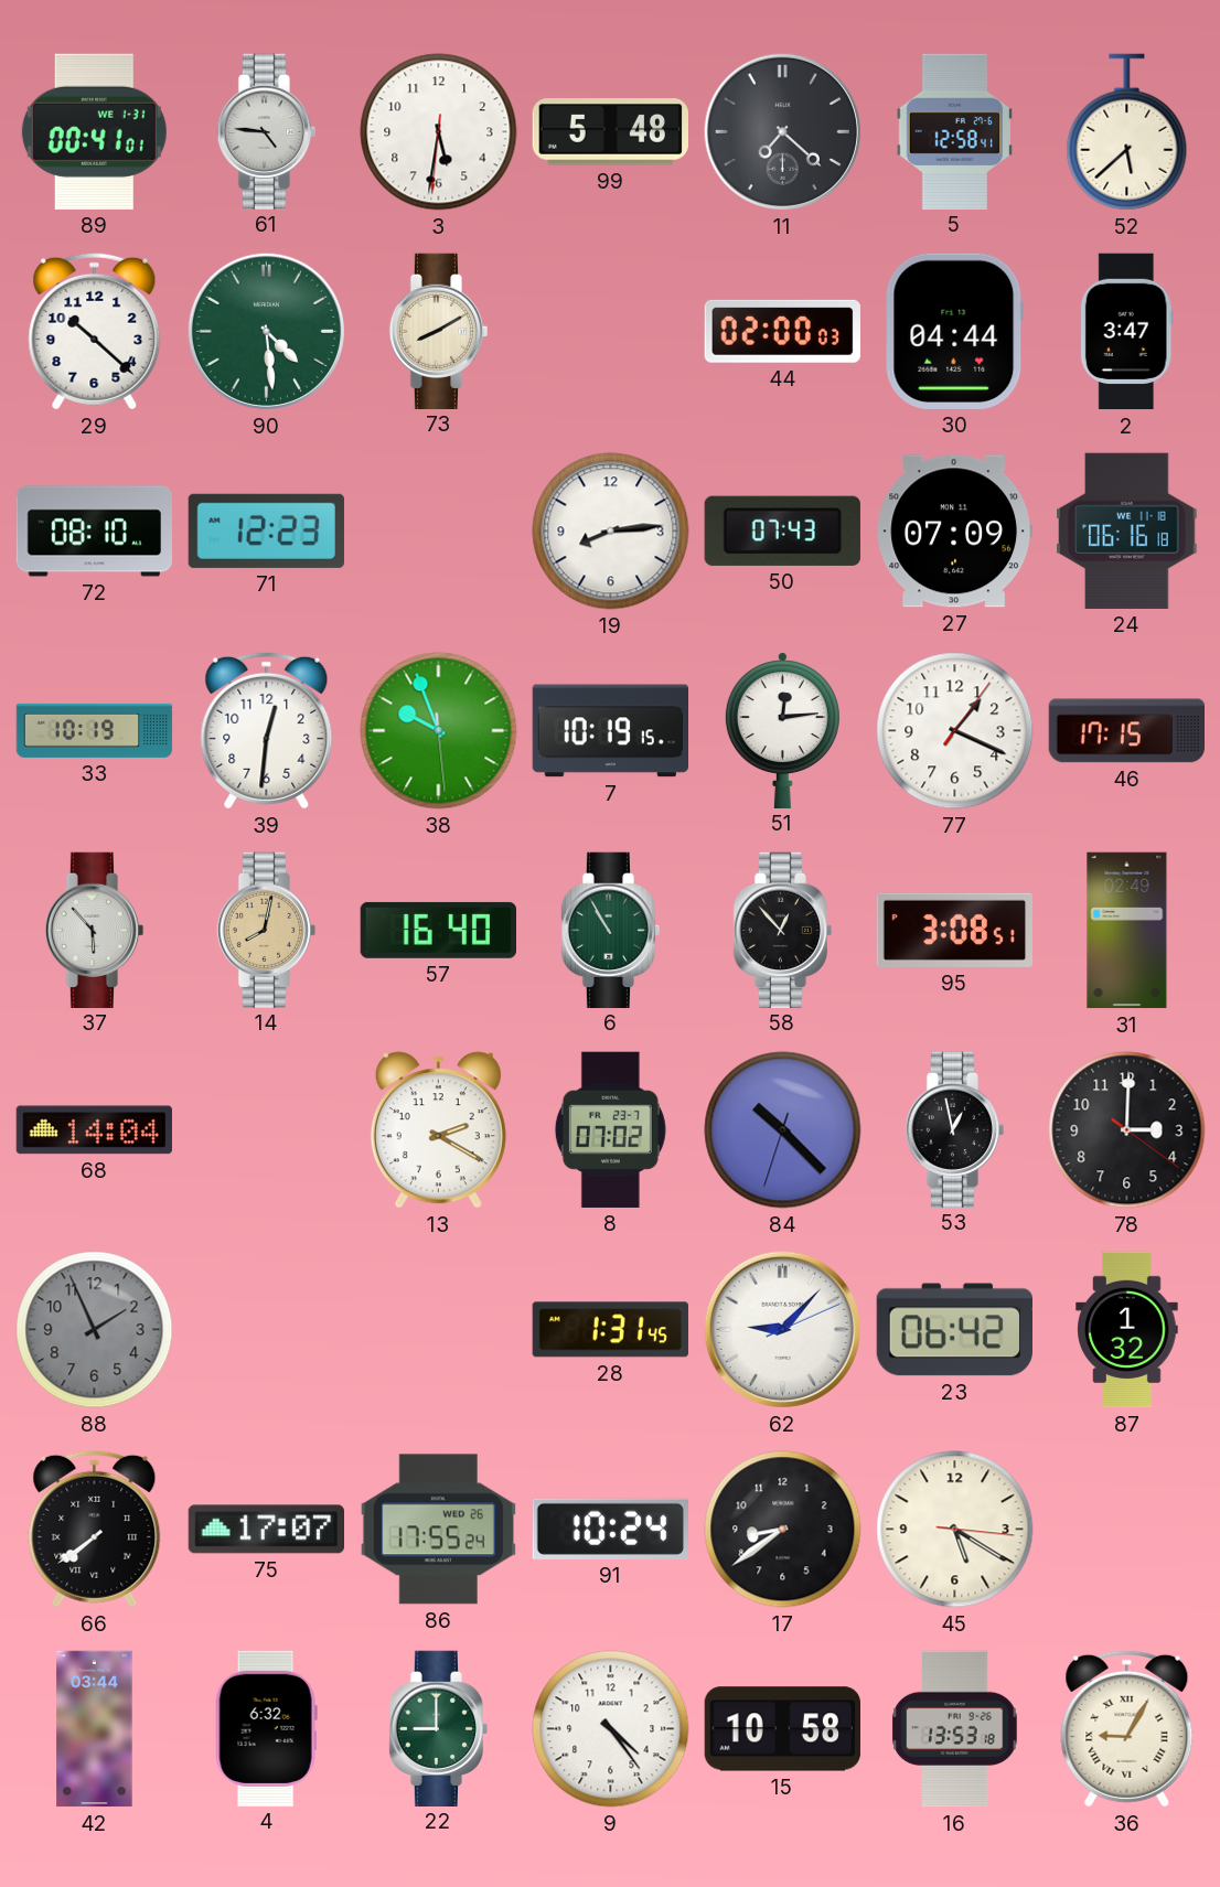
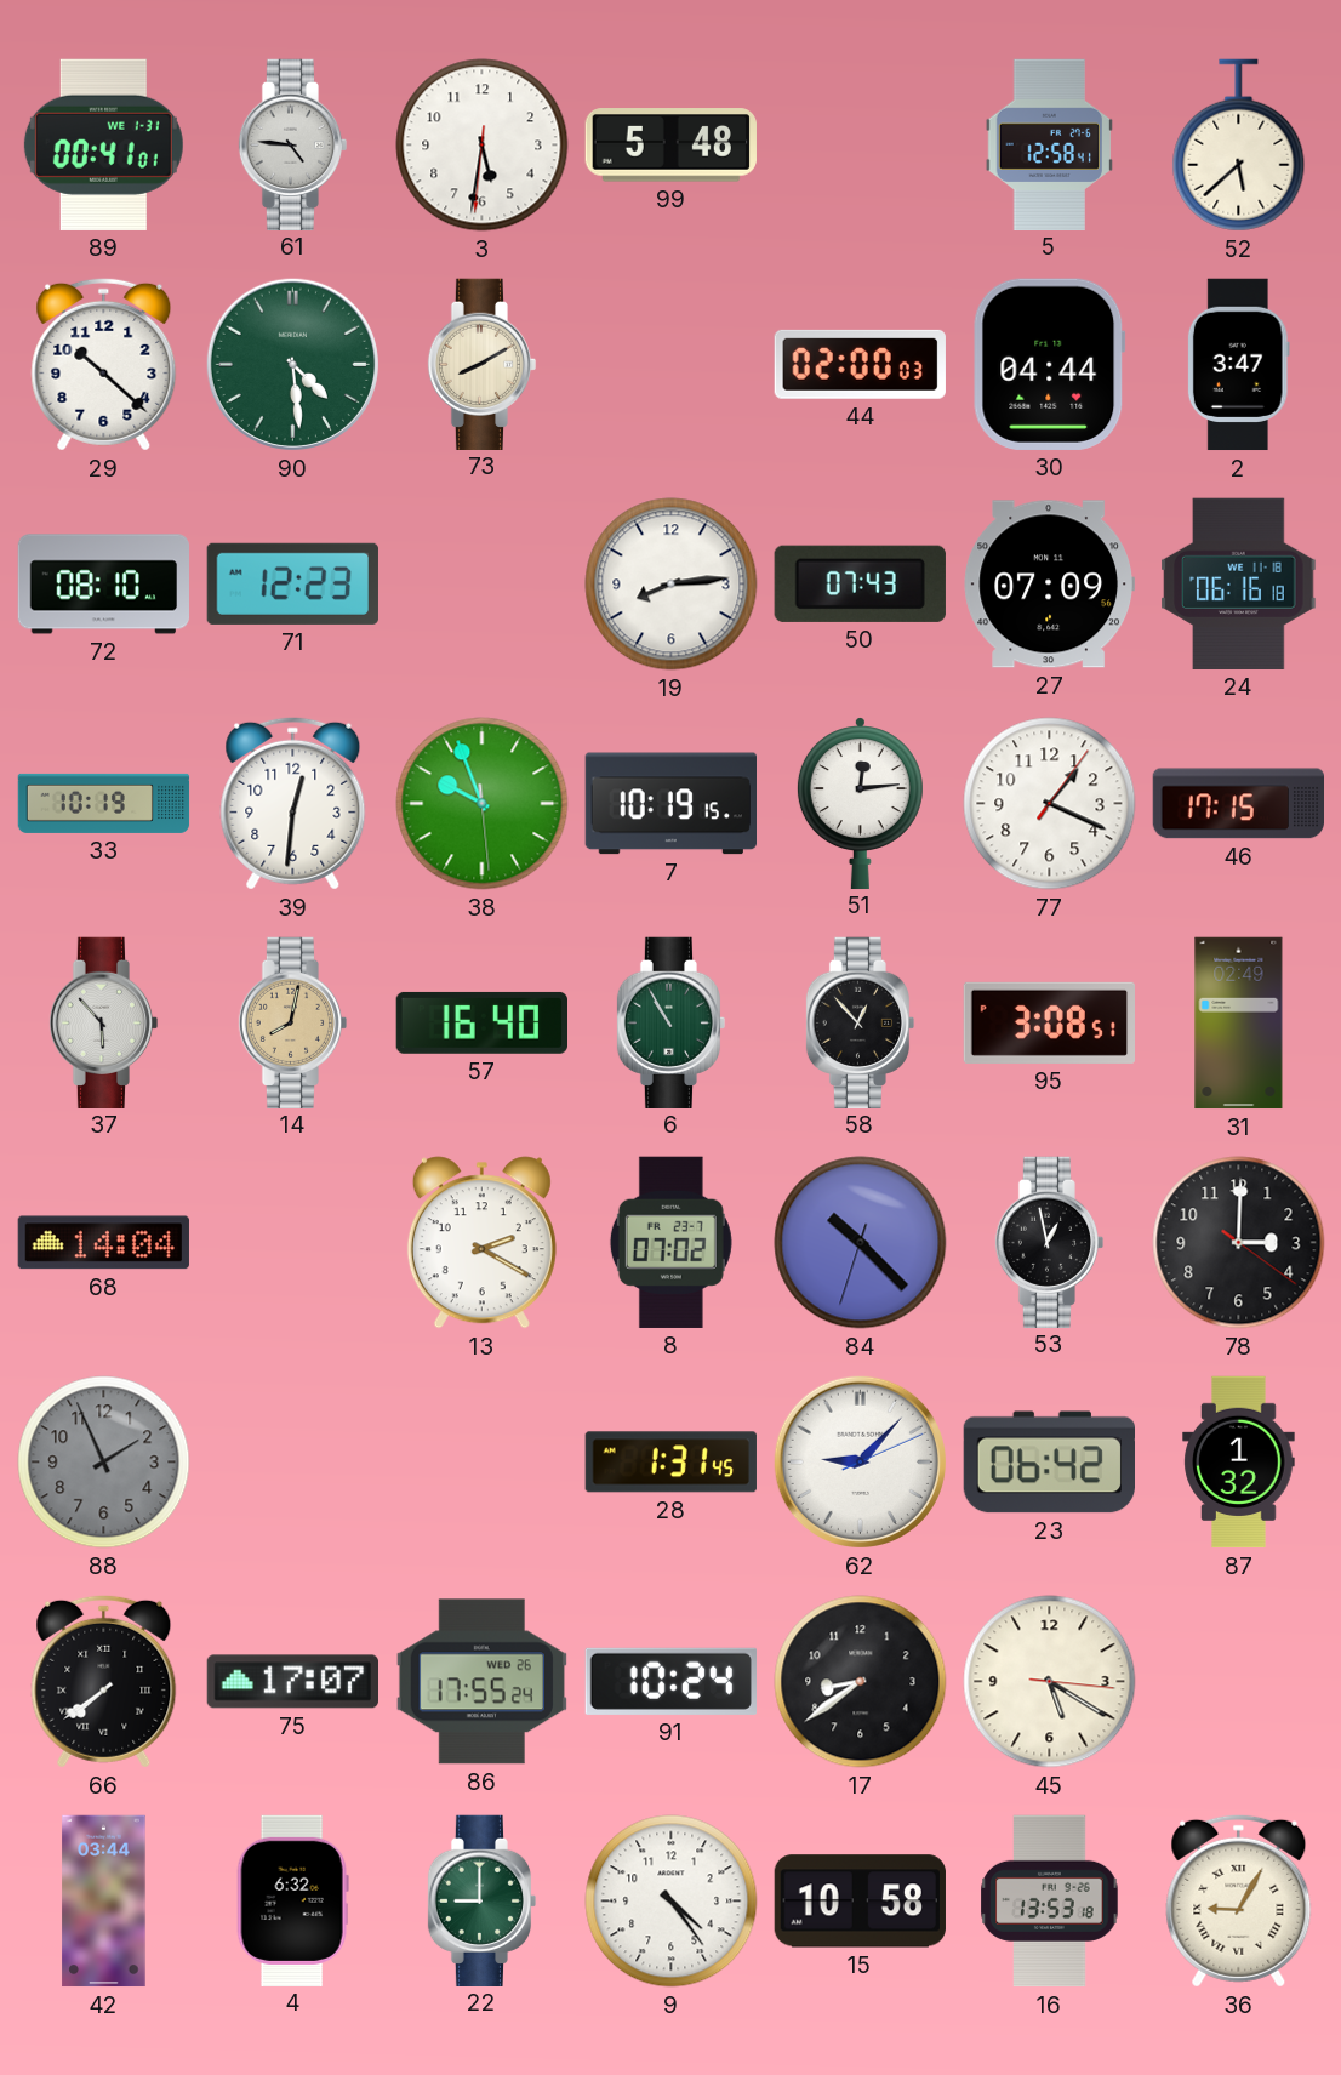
11: 7:22 -> none
